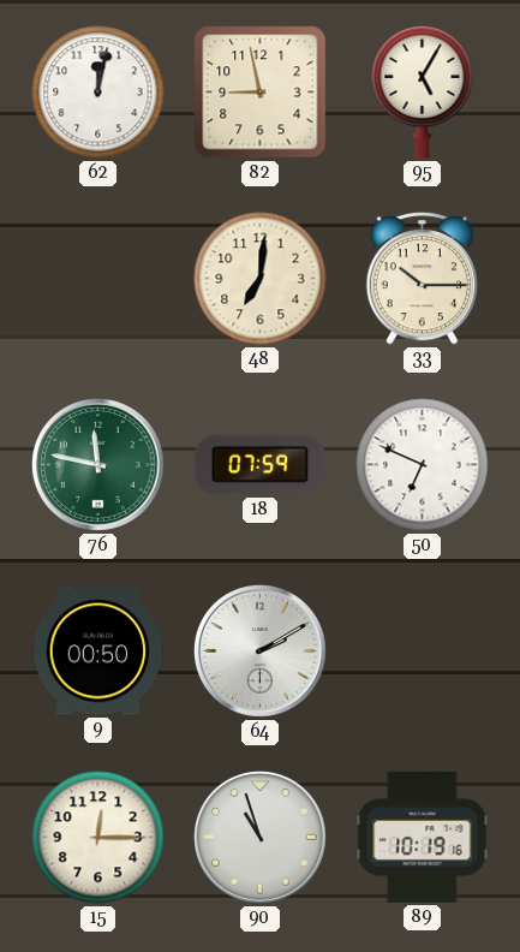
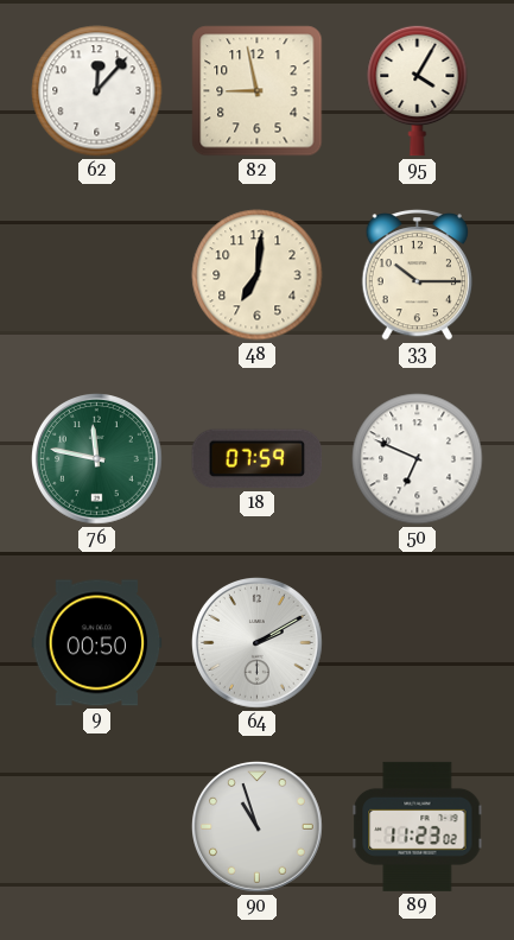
62: 12:02 -> 12:07
95: 5:05 -> 4:05
15: 12:15 -> none
89: 10:19 -> 11:23
